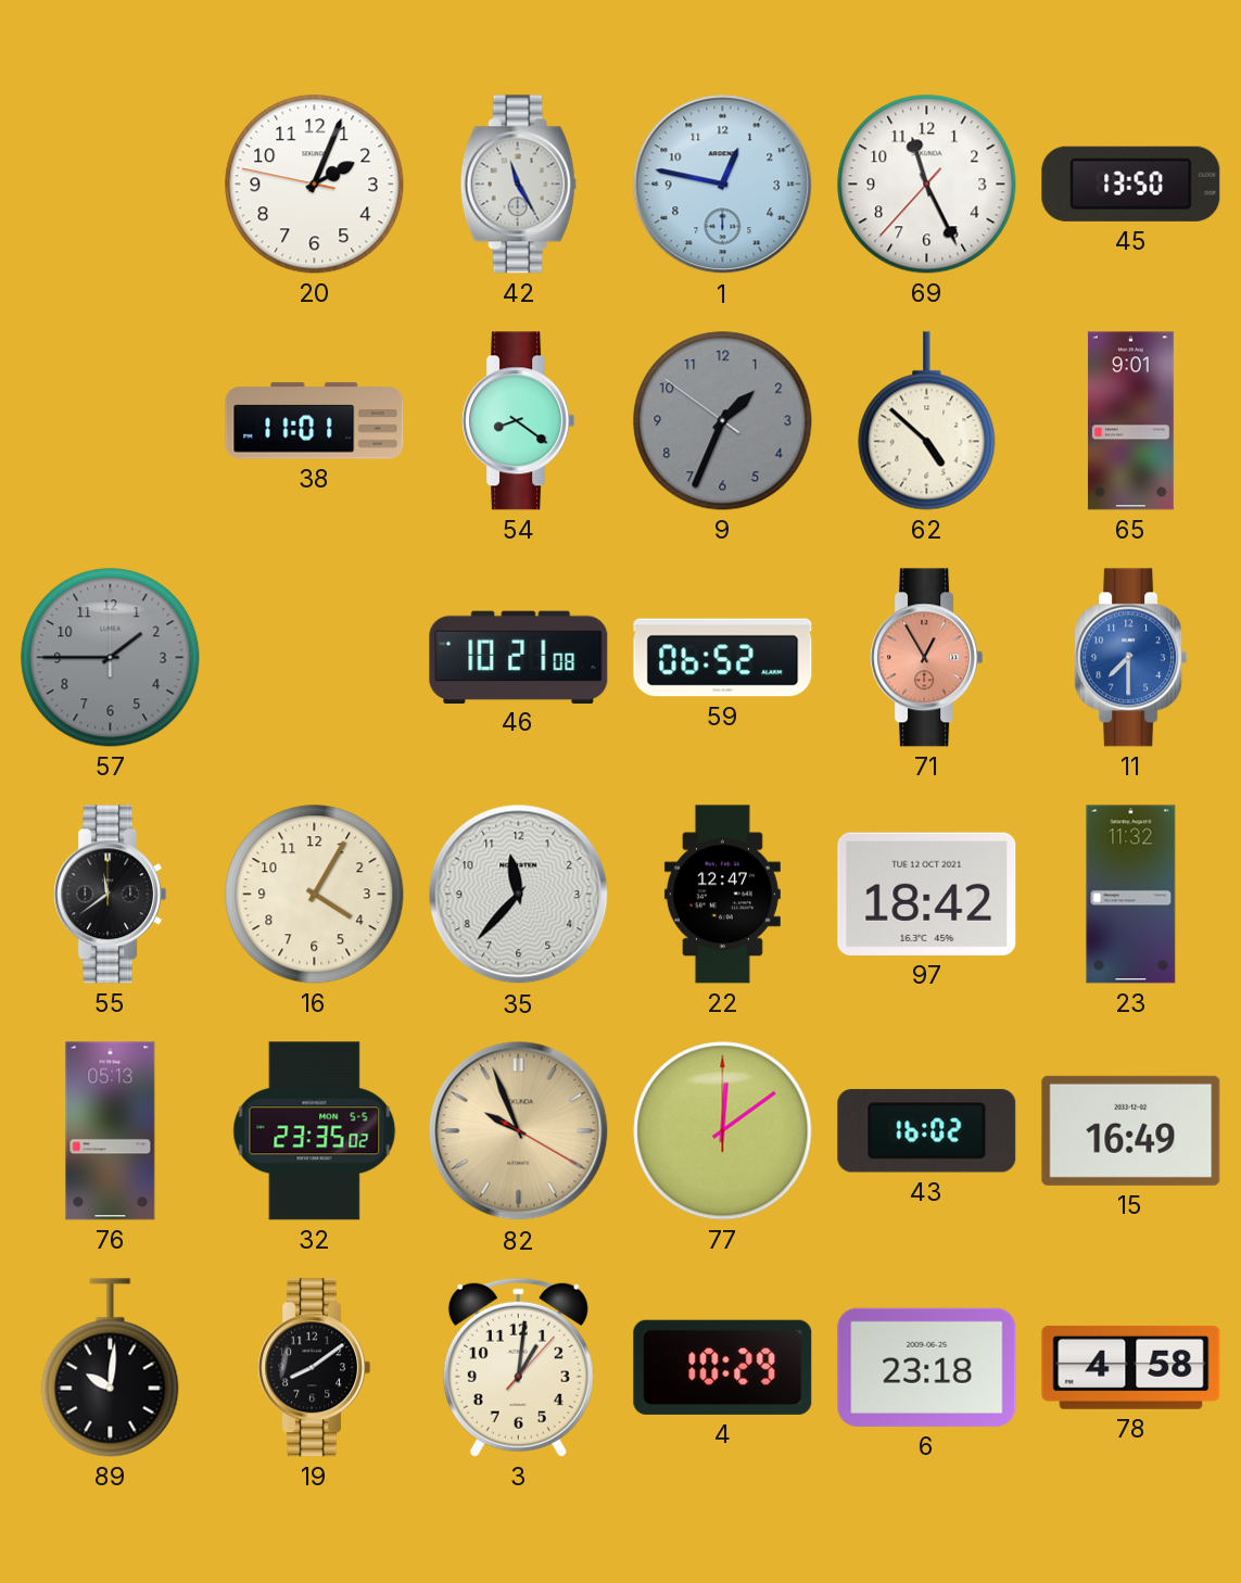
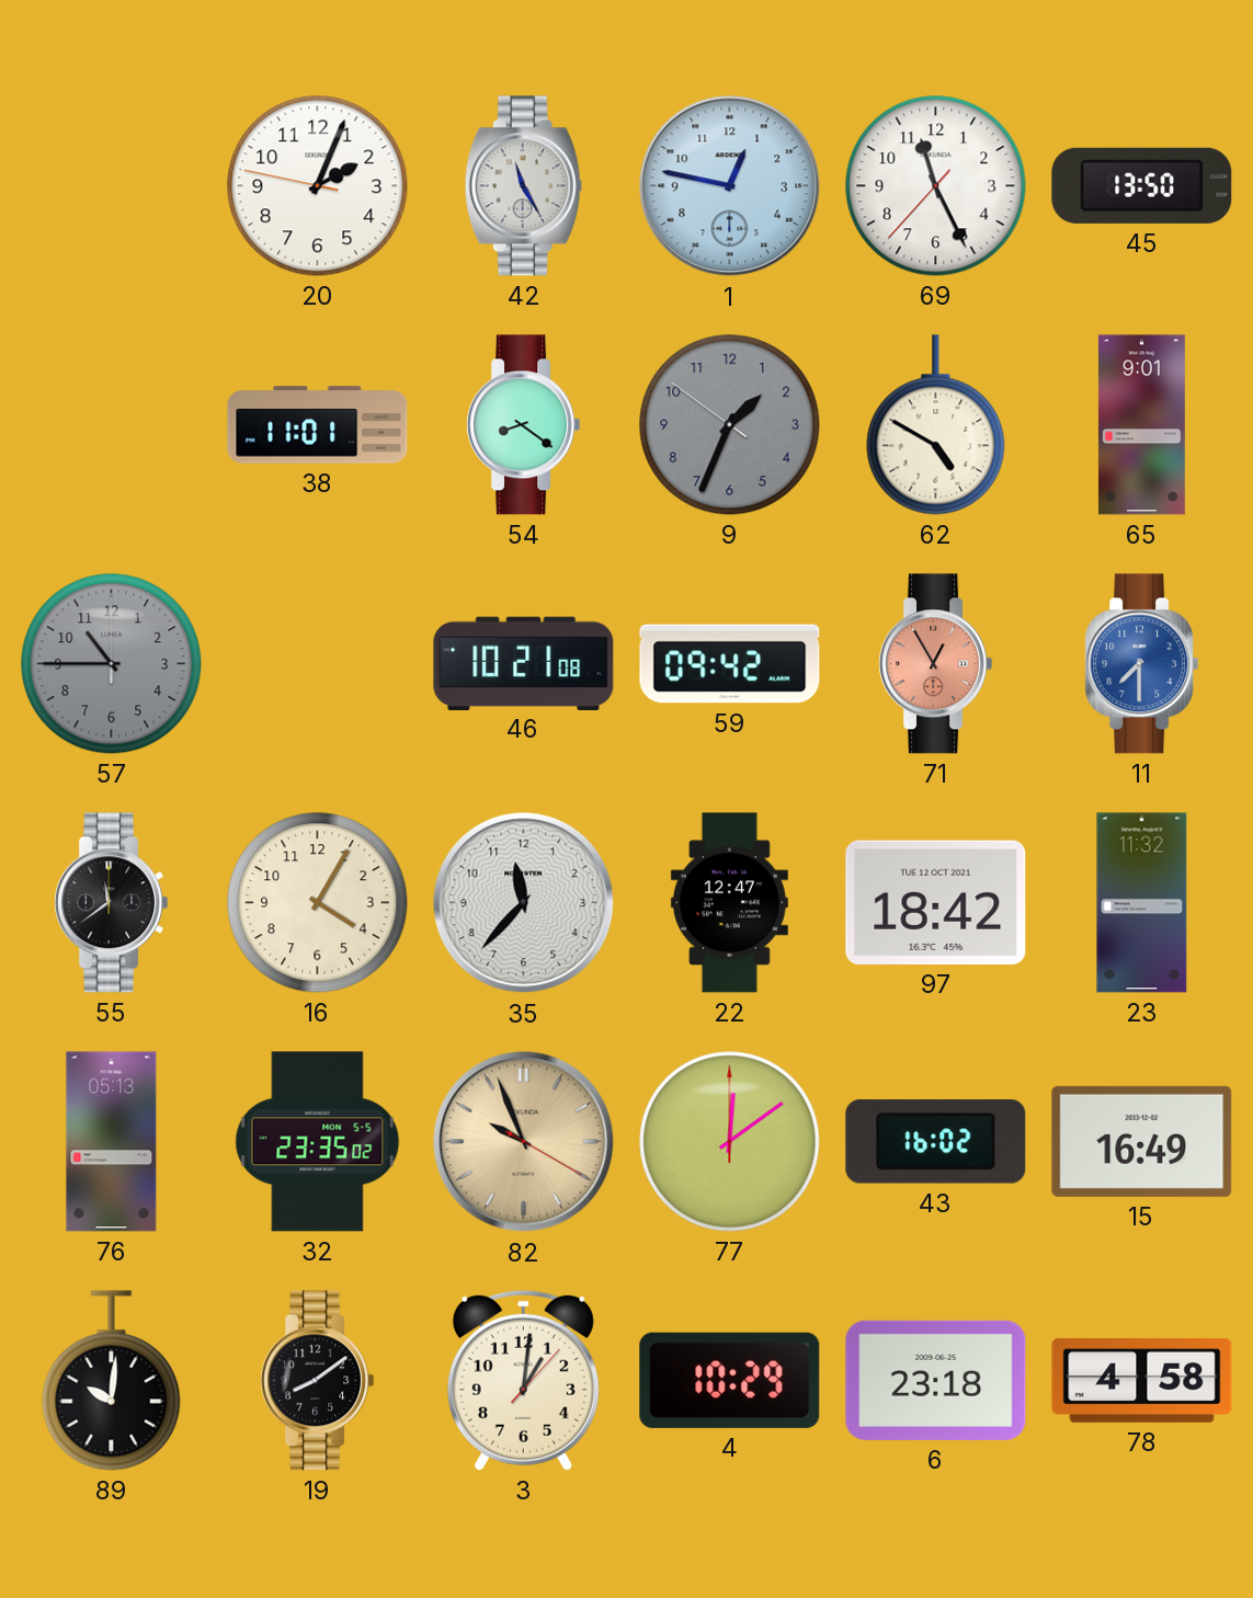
62: 4:52 -> 4:50
57: 1:45 -> 10:45
59: 06:52 -> 09:42
